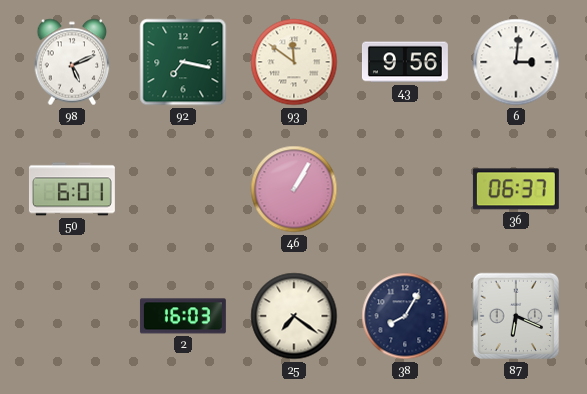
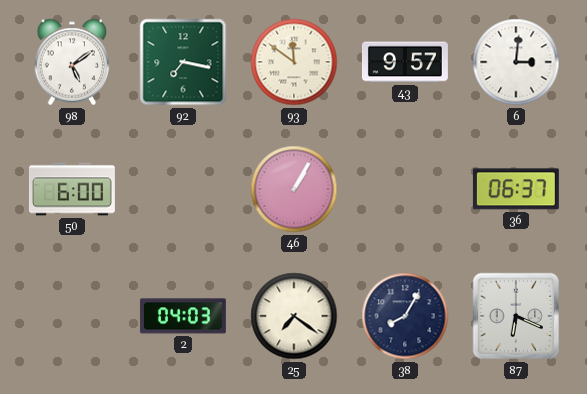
98: 5:11 -> 5:09
43: 9:56 -> 9:57
50: 6:01 -> 6:00
2: 16:03 -> 04:03
